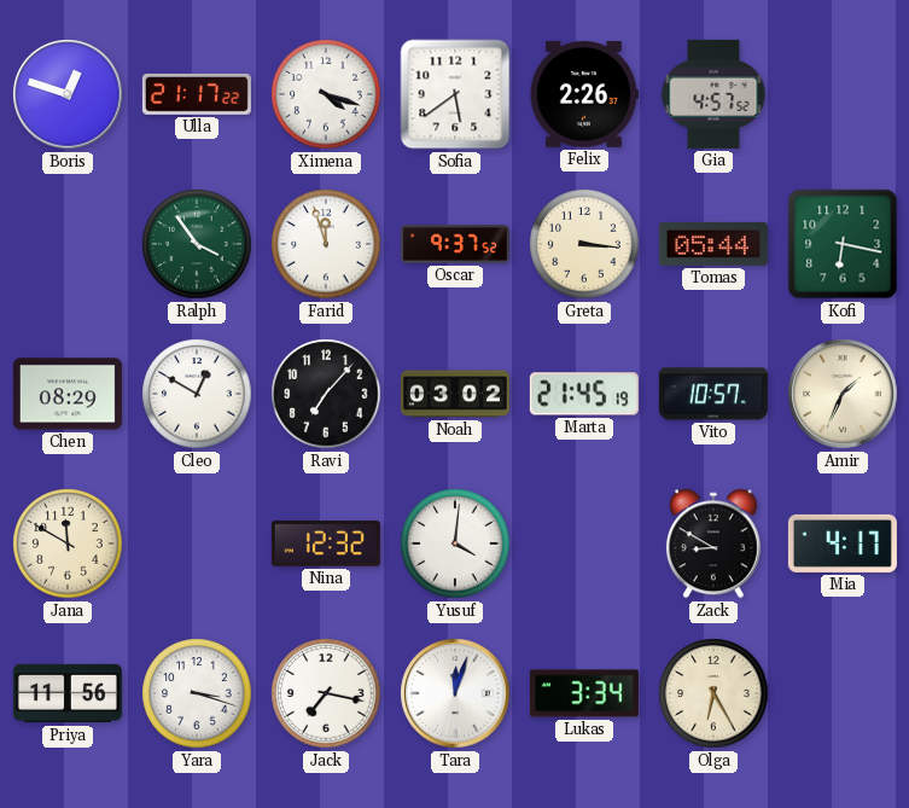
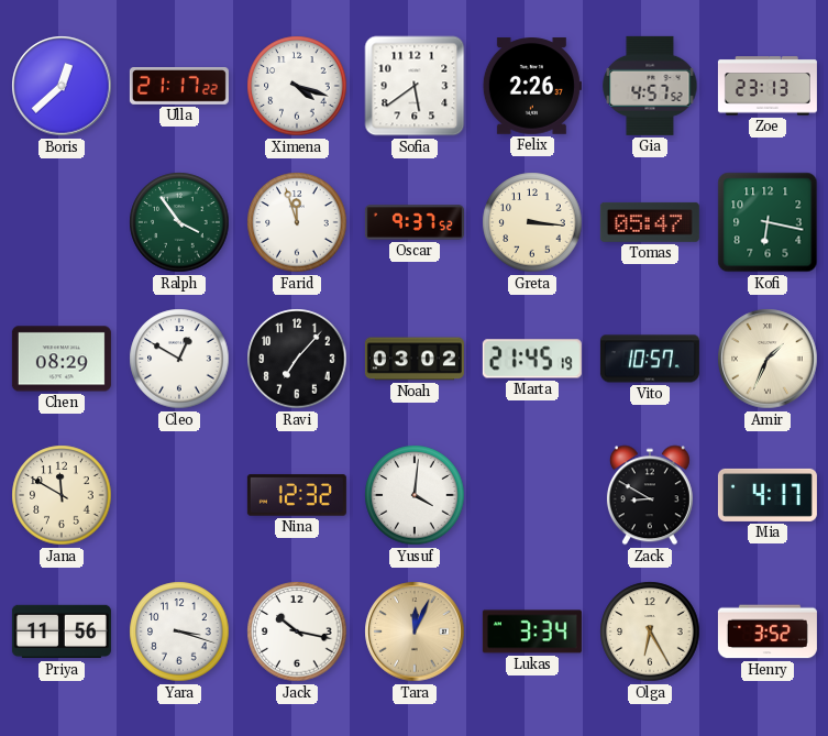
Boris: 12:48 -> 12:38
Zoe: none -> 23:13
Tomas: 05:44 -> 05:47
Jack: 7:17 -> 10:17
Tara: 12:03 -> 12:04
Tara dial: white -> champagne
Henry: none -> 3:52
